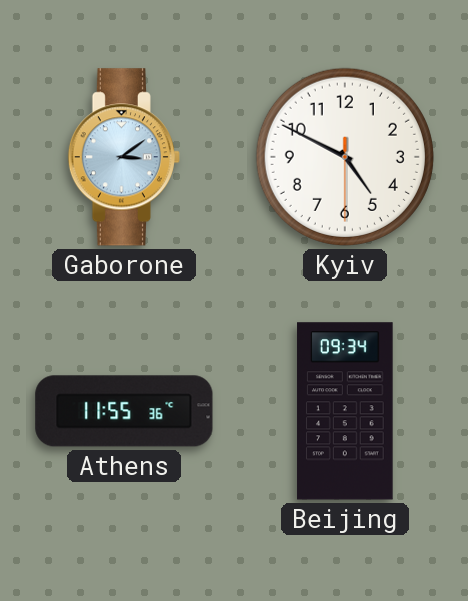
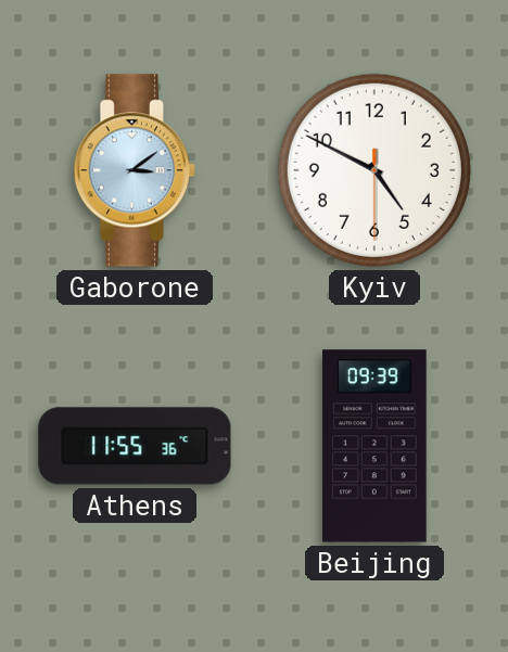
Beijing: 09:34 -> 09:39
